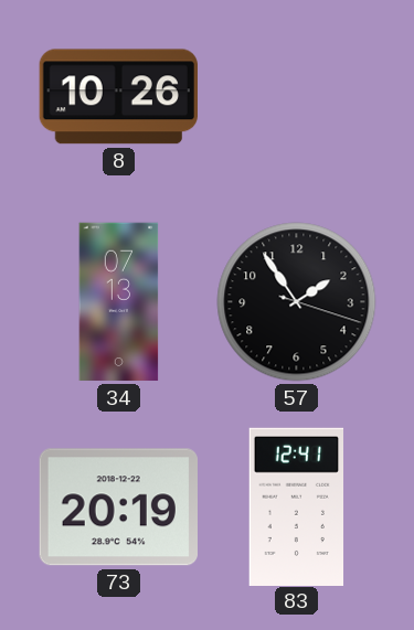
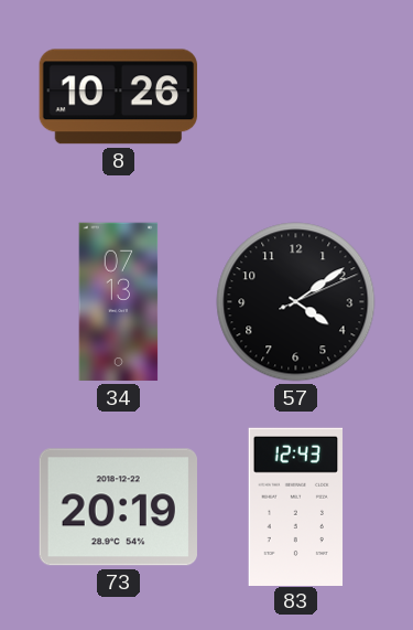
57: 1:54 -> 4:09
83: 12:41 -> 12:43
